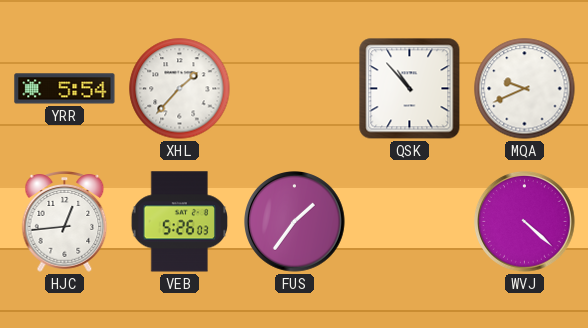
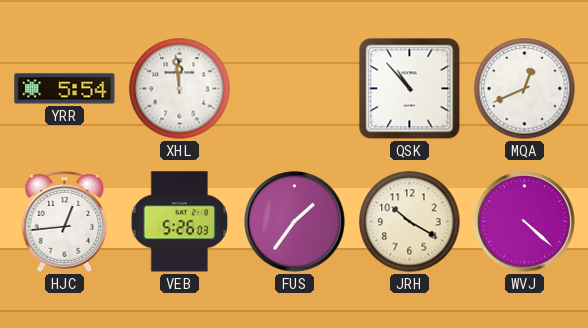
XHL: 1:37 -> 11:59
MQA: 9:41 -> 12:41
JRH: none -> 10:20
